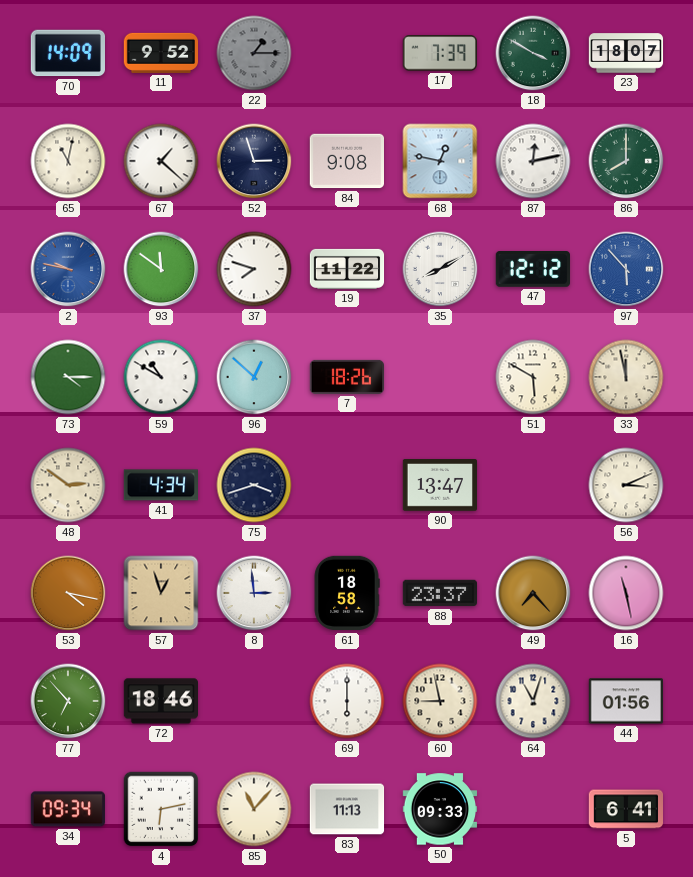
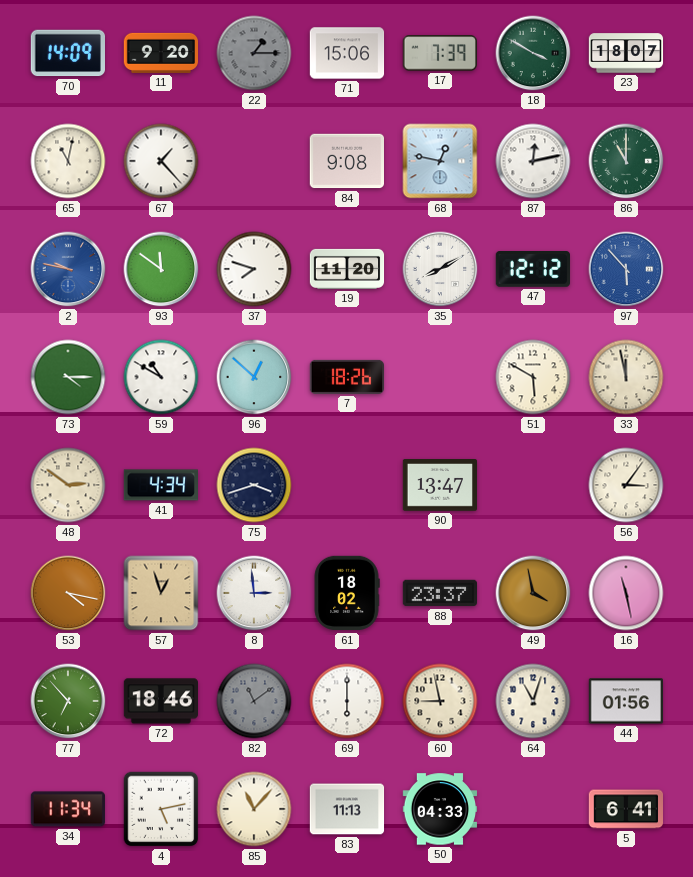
11: 9:52 -> 9:20
71: none -> 15:06
67: 1:22 -> 1:23
52: 2:57 -> none
86: 8:00 -> 11:00
19: 11:22 -> 11:20
56: 3:11 -> 3:06
61: 18:58 -> 18:02
49: 7:23 -> 3:58
82: none -> 11:09
34: 09:34 -> 11:34
4: 6:13 -> 5:13
50: 09:33 -> 04:33
